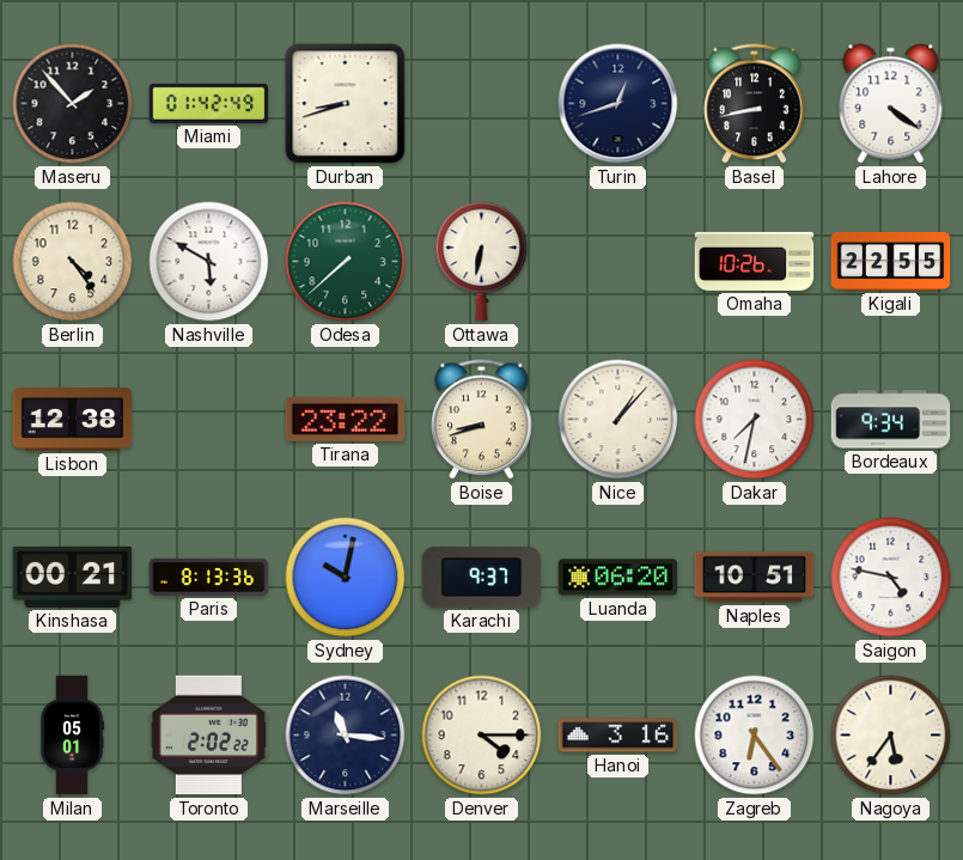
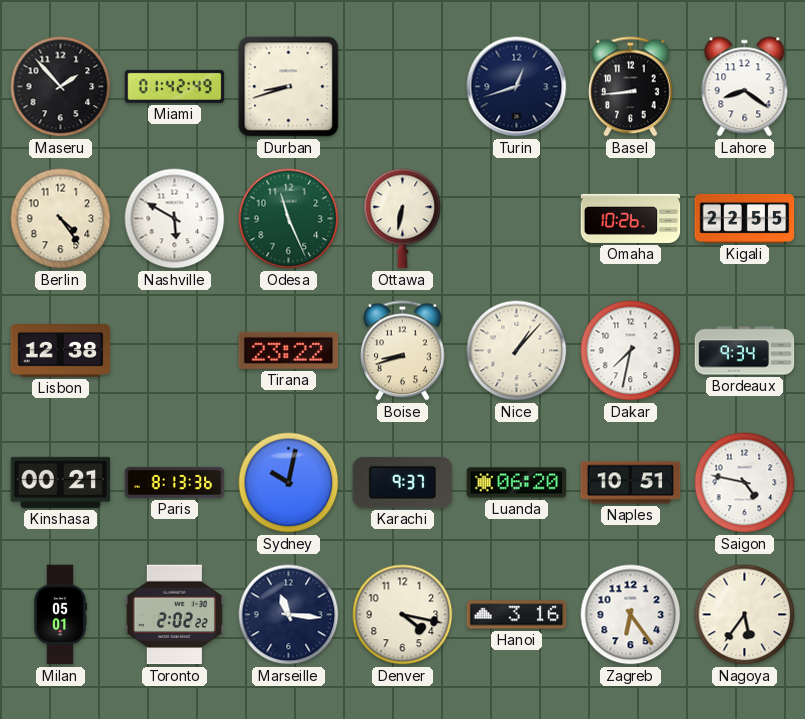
Basel: 8:43 -> 8:44
Lahore: 4:21 -> 8:21
Odesa: 7:38 -> 11:26
Denver: 4:15 -> 4:17
